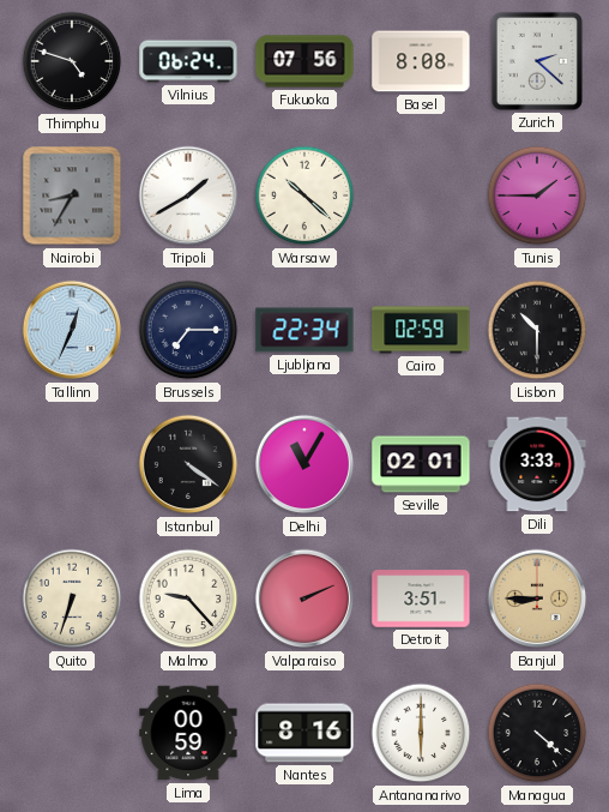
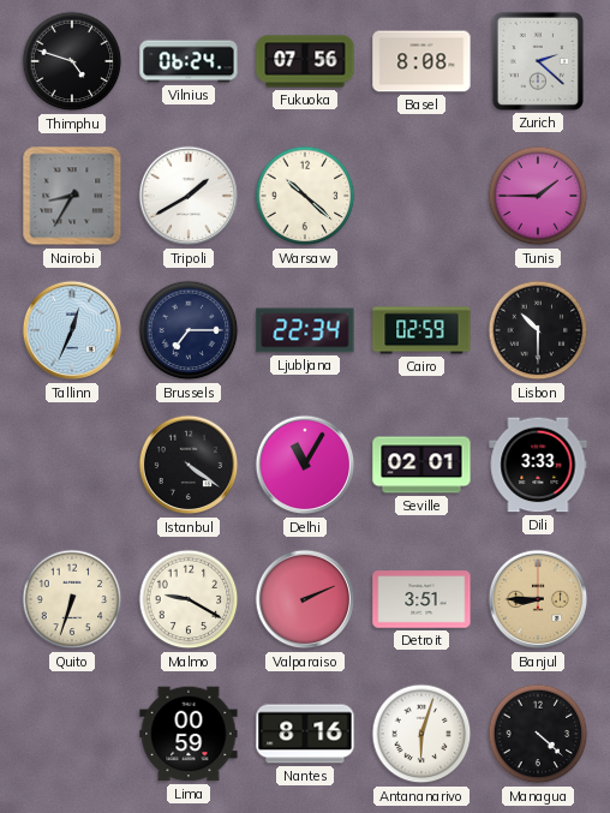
Malmo: 9:23 -> 9:20
Antananarivo: 6:00 -> 6:03
